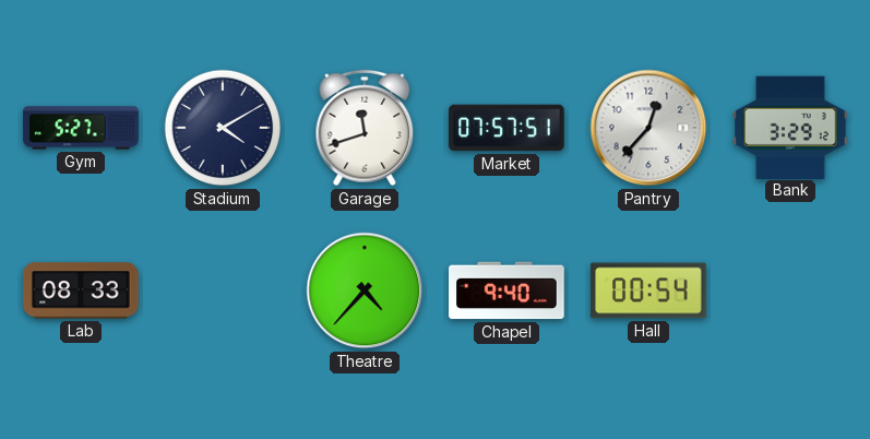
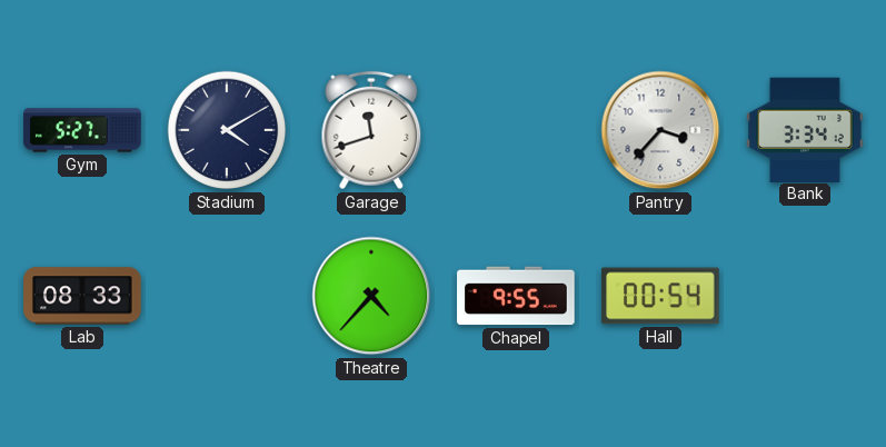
Market: 07:57 -> none
Pantry: 12:37 -> 3:37
Bank: 3:29 -> 3:34
Chapel: 9:40 -> 9:55
